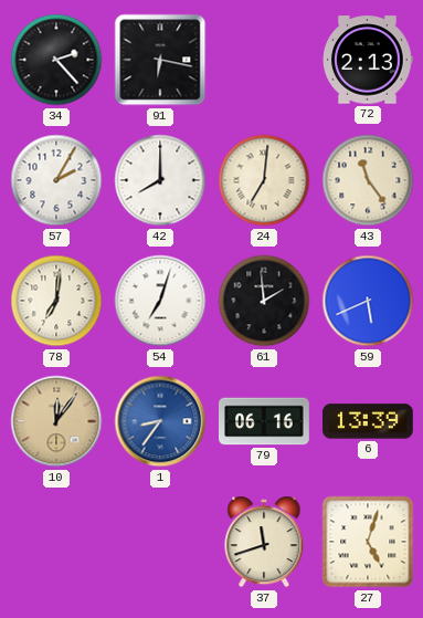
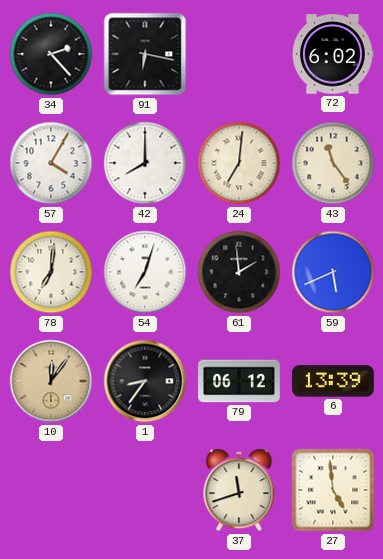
72: 2:13 -> 6:02
57: 2:05 -> 4:05
1 dial: blue -> black
79: 06:16 -> 06:12
27: 5:03 -> 4:59
